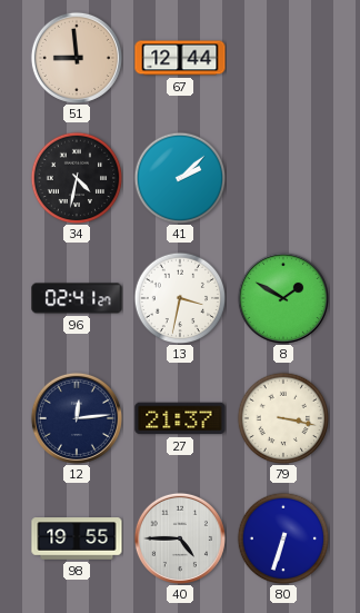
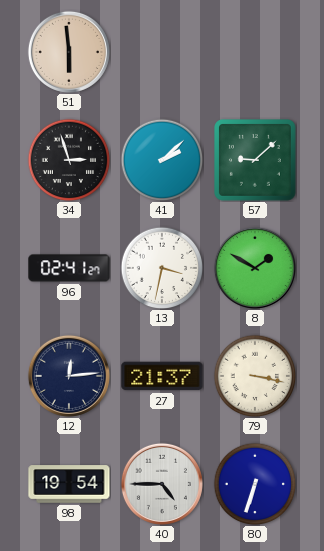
51: 8:59 -> 5:59
67: 12:44 -> none
34: 4:32 -> 2:57
57: none -> 9:08
98: 19:55 -> 19:54
